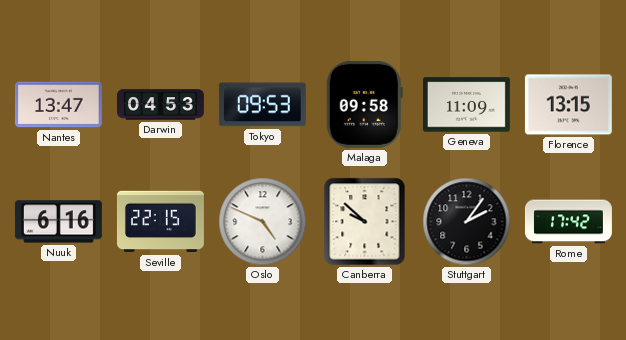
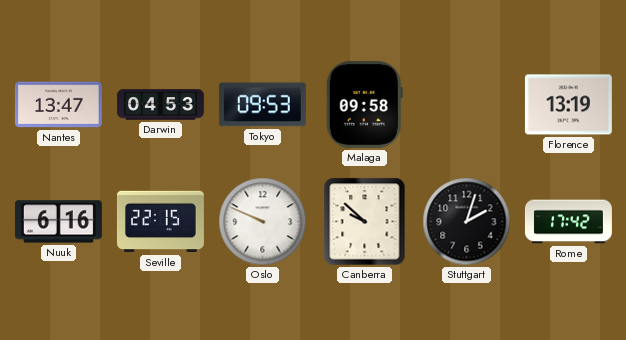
Geneva: 11:09 -> none
Florence: 13:15 -> 13:19
Oslo: 4:49 -> 9:49
Stuttgart: 2:06 -> 2:03
